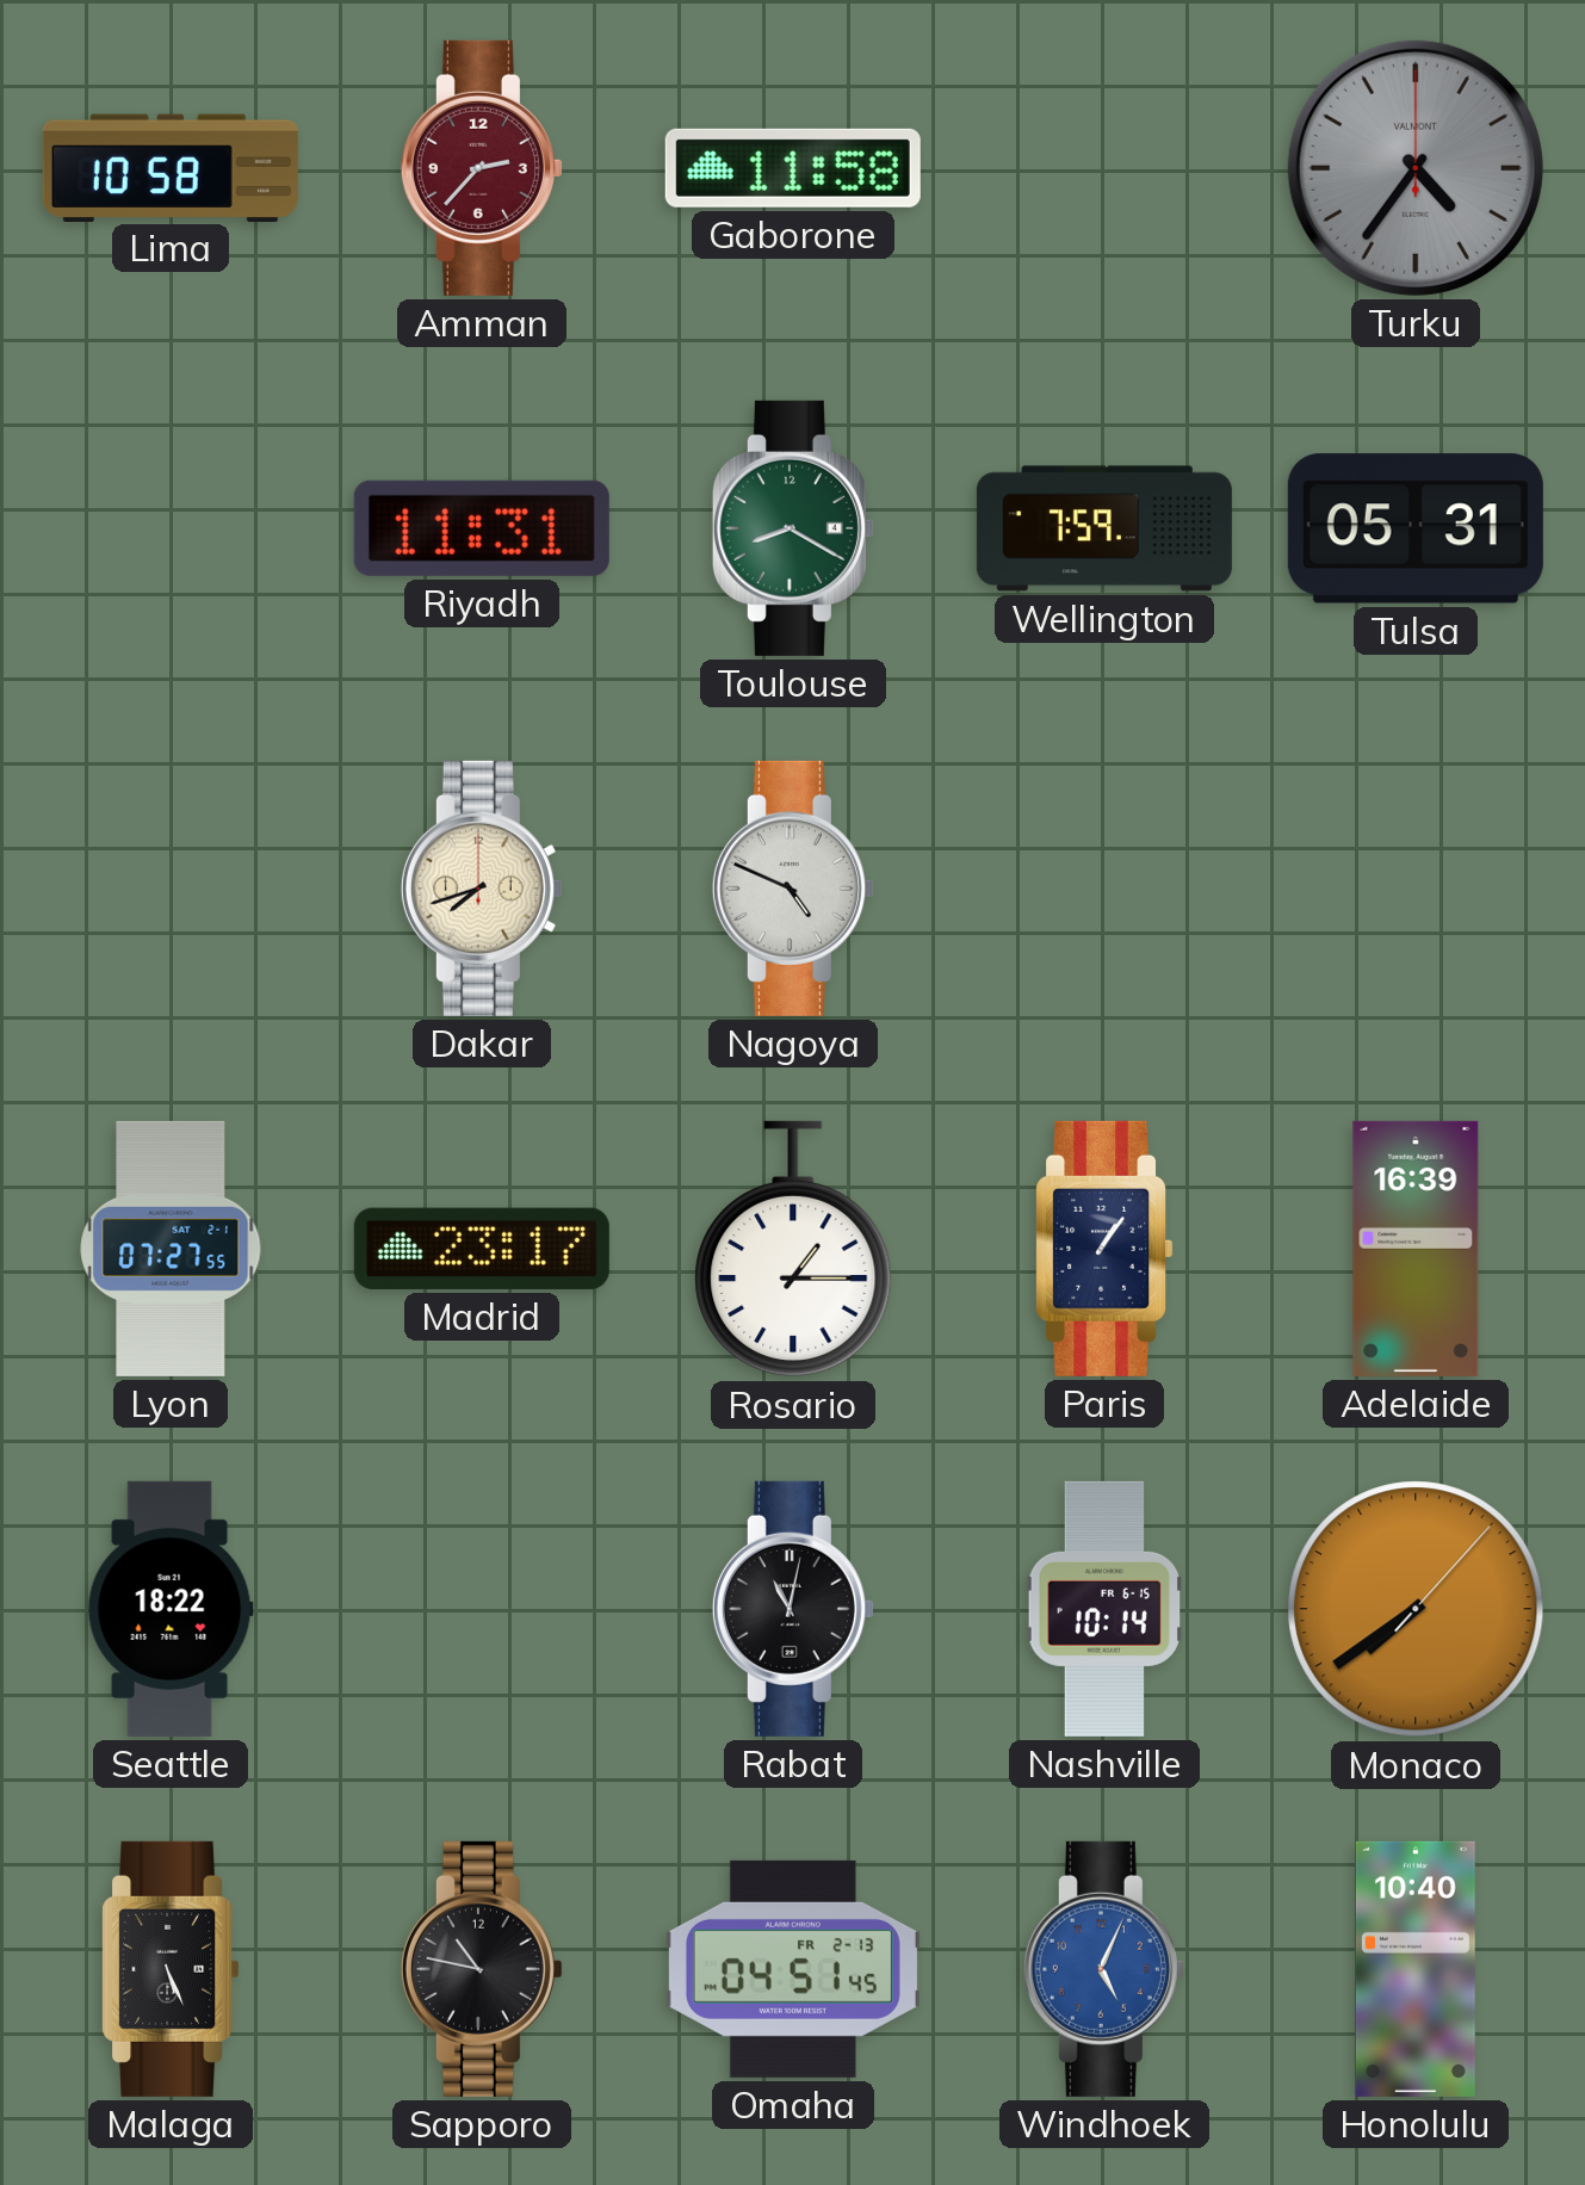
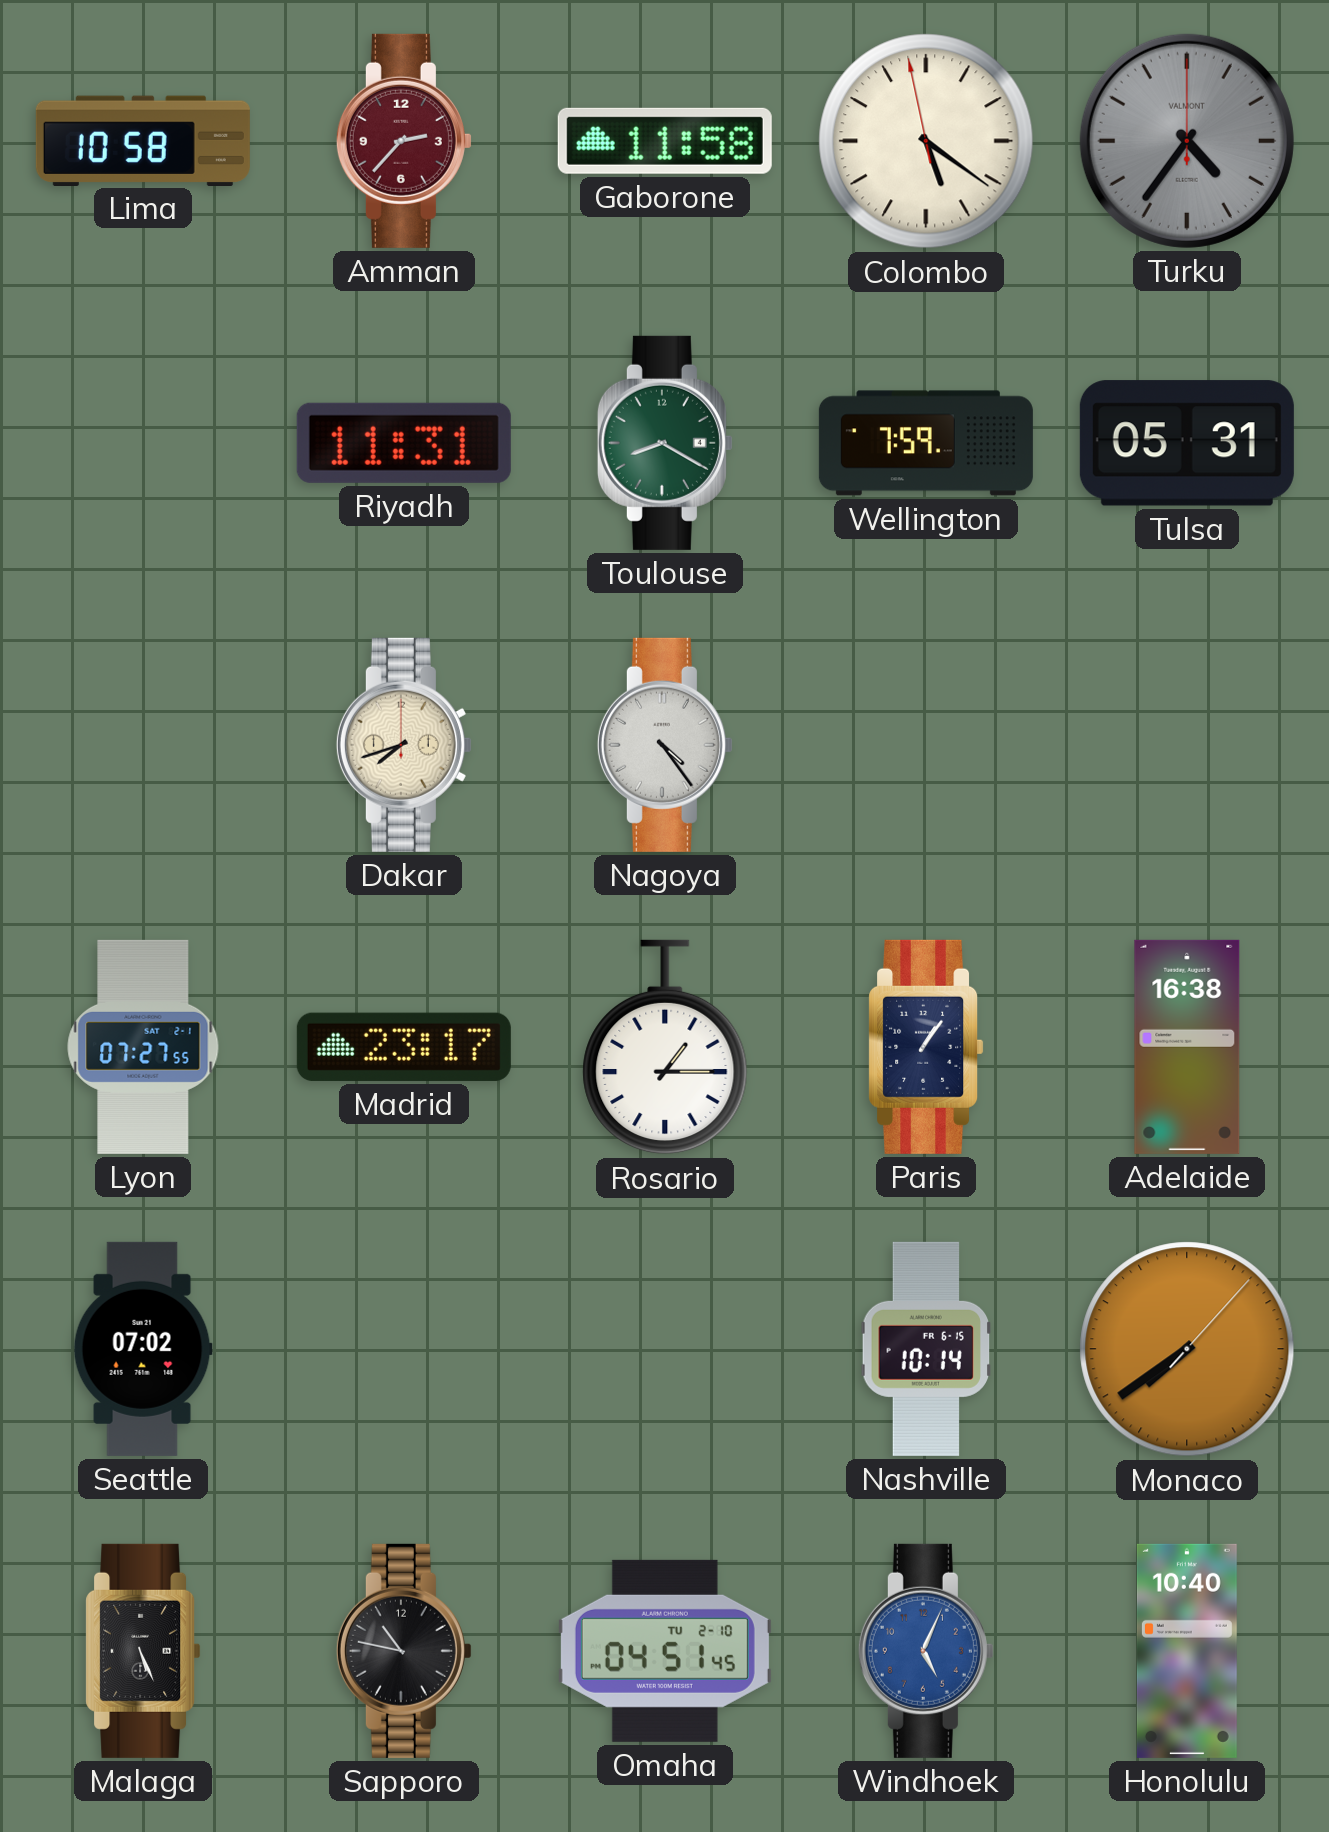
Colombo: none -> 5:20
Nagoya: 4:49 -> 4:24
Adelaide: 16:39 -> 16:38
Seattle: 18:22 -> 07:02
Rabat: 11:02 -> none
Omaha date: FR 2-13 -> TU 2-10
